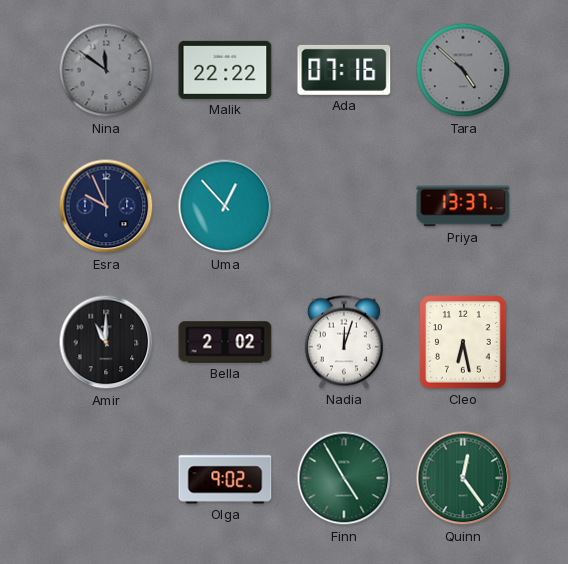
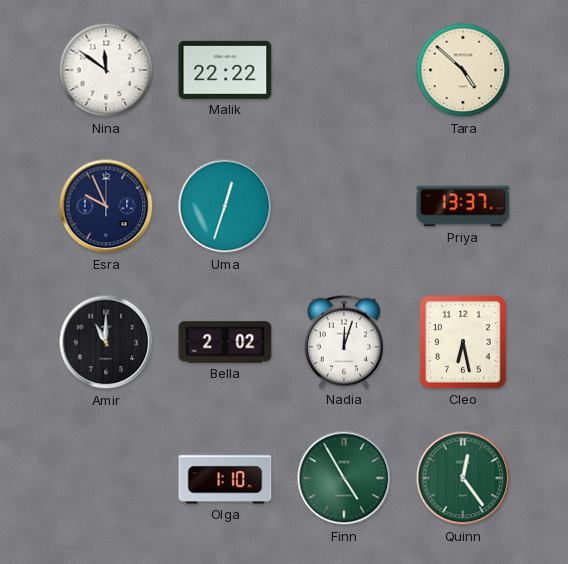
Nina dial: grey -> white
Ada: 07:16 -> none
Tara dial: grey -> cream
Uma: 12:53 -> 12:33
Olga: 9:02 -> 1:10
